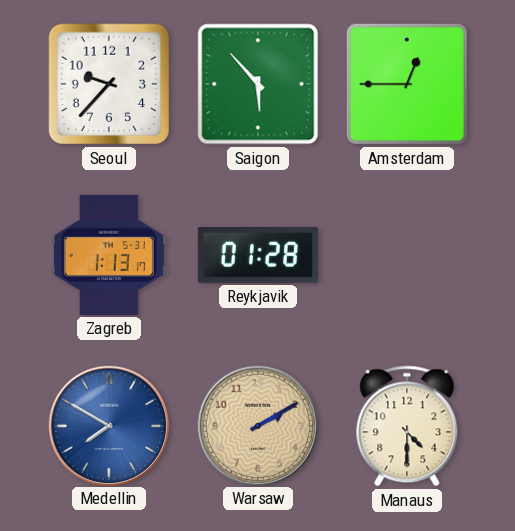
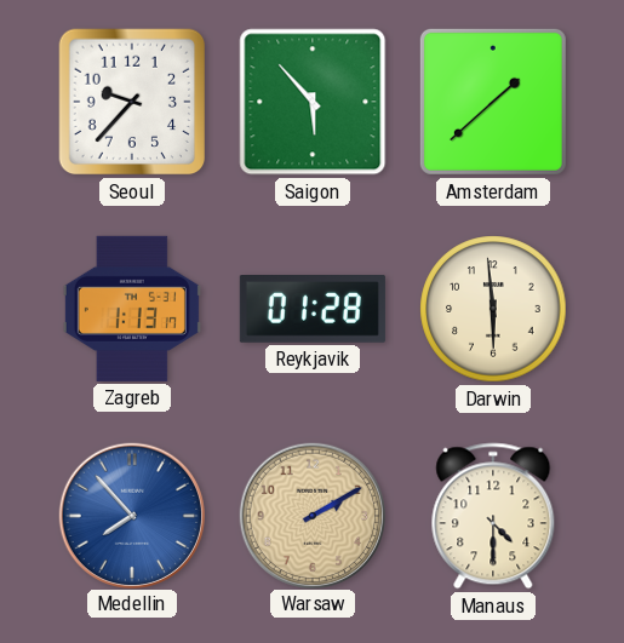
Amsterdam: 12:45 -> 1:38
Darwin: none -> 5:59
Medellin: 7:50 -> 7:53
